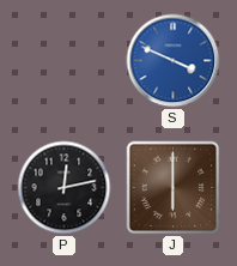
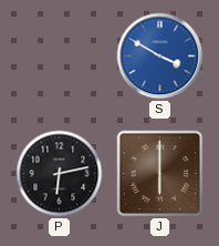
S: 3:49 -> 3:50
P: 12:13 -> 6:13
